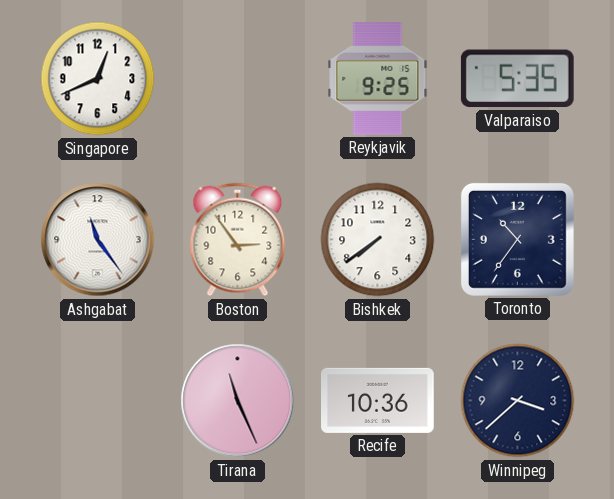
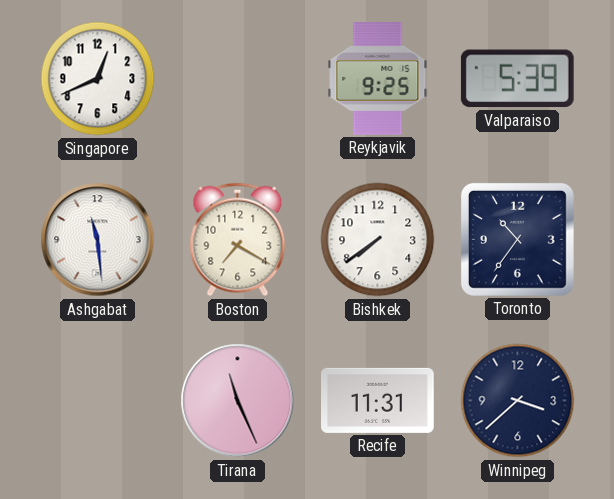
Valparaiso: 5:35 -> 5:39
Ashgabat: 11:24 -> 11:29
Boston: 2:54 -> 7:20
Recife: 10:36 -> 11:31
